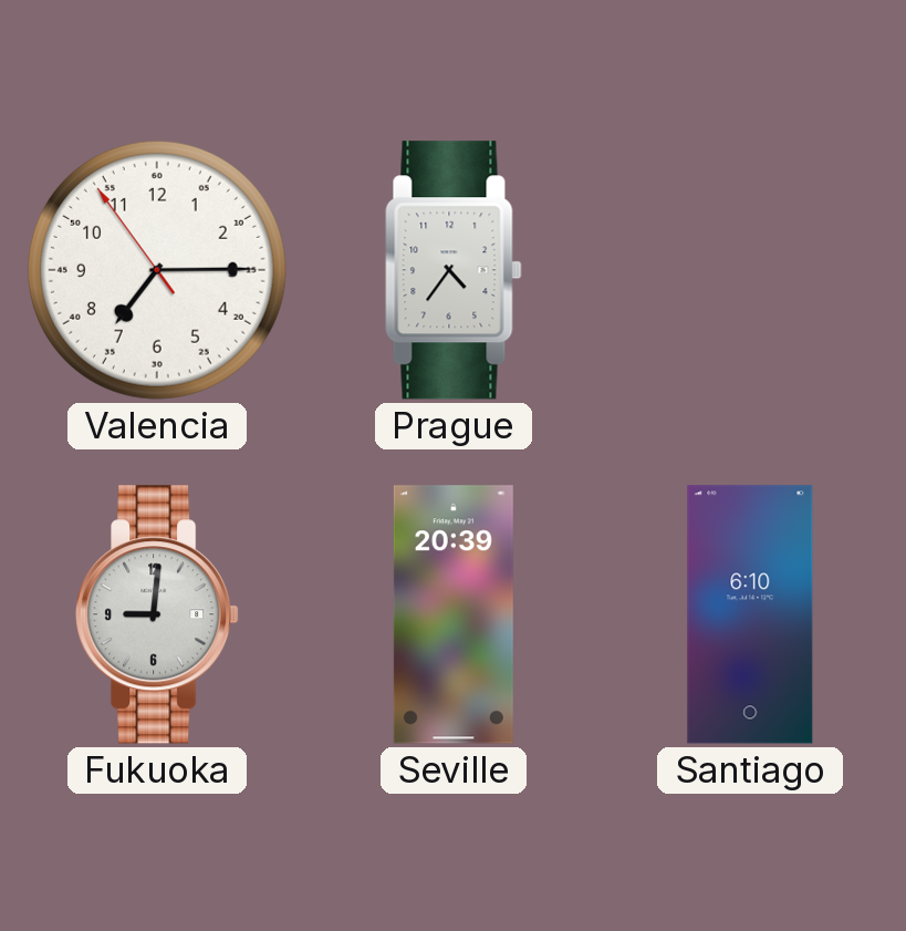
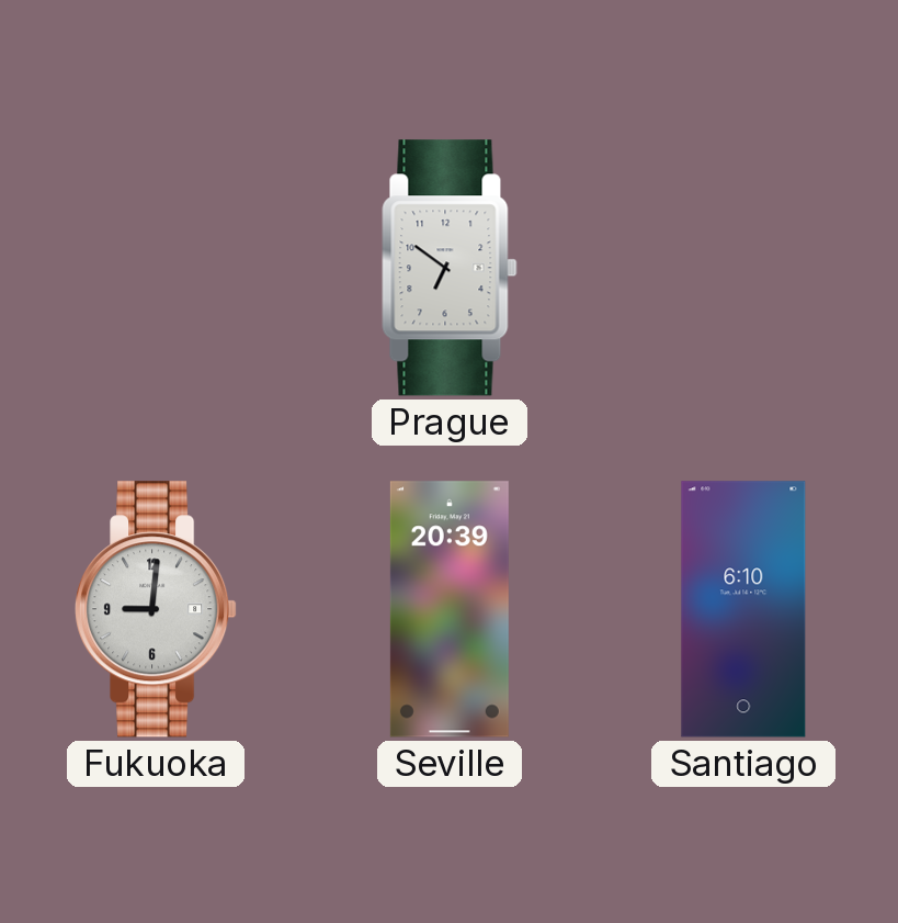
Valencia: 7:14 -> none
Prague: 4:36 -> 6:51
